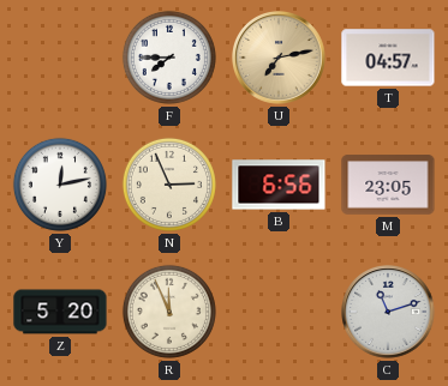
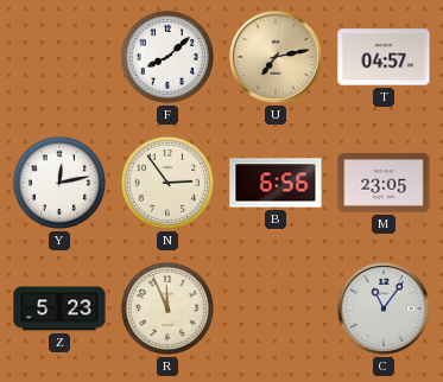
F: 7:45 -> 8:08
N: 2:56 -> 2:54
Z: 5:20 -> 5:23
C: 11:12 -> 11:06
